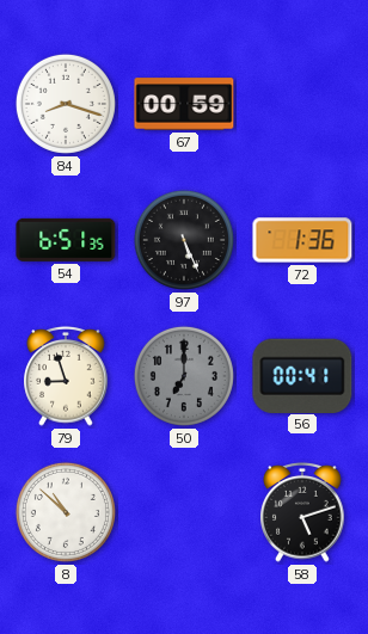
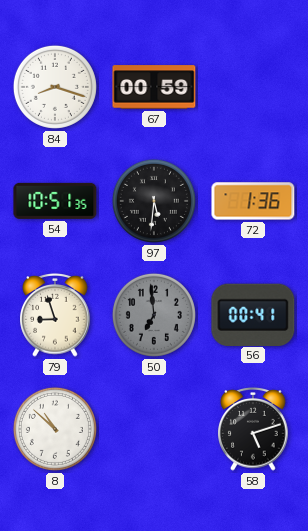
54: 6:51 -> 10:51
97: 5:26 -> 5:31
50: 7:00 -> 6:59
